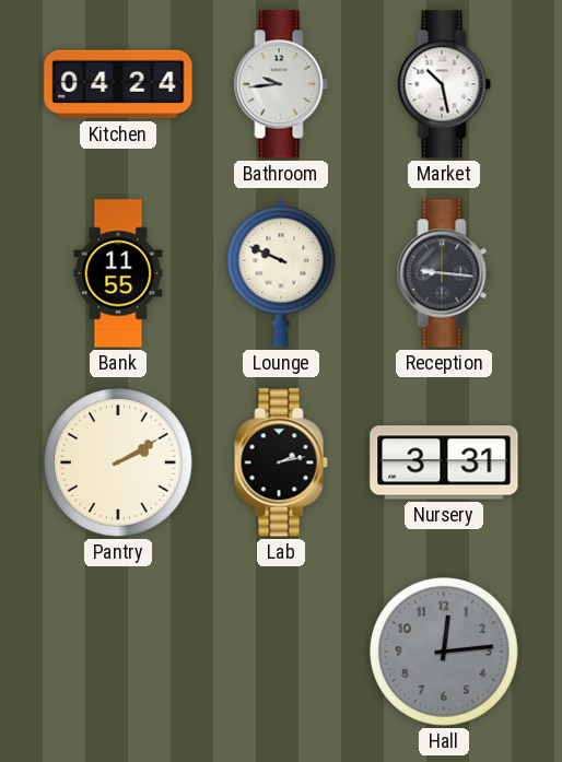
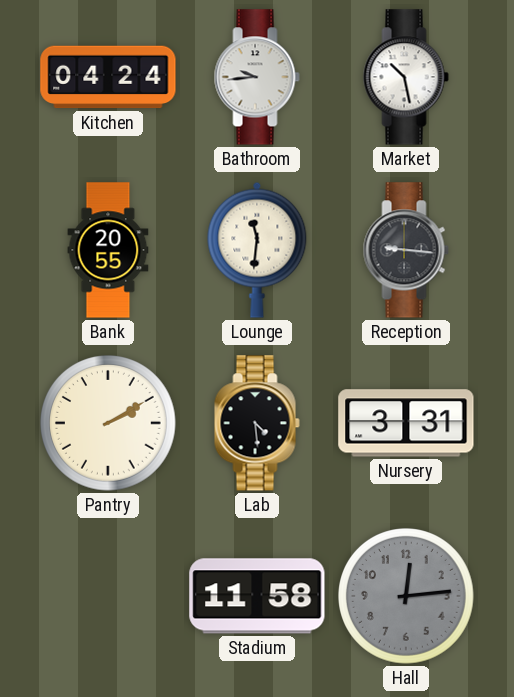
Bank: 11:55 -> 20:55
Lounge: 9:49 -> 11:31
Lab: 2:13 -> 4:29
Stadium: none -> 11:58
